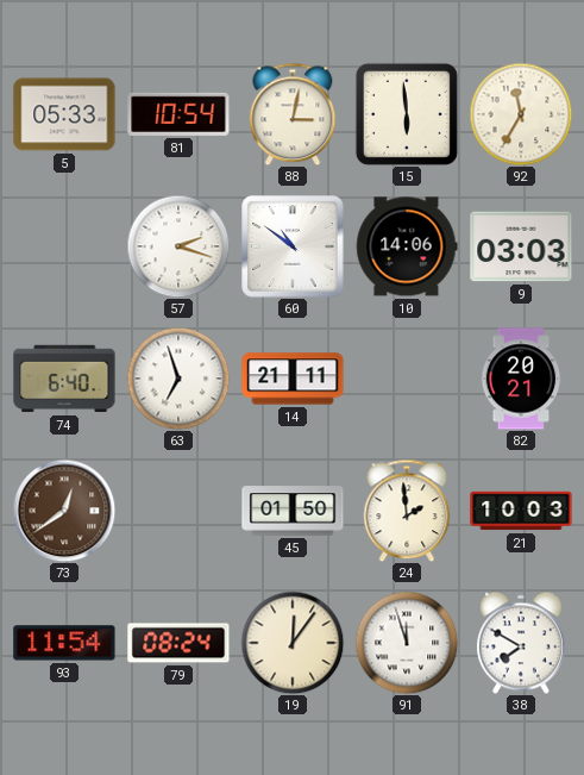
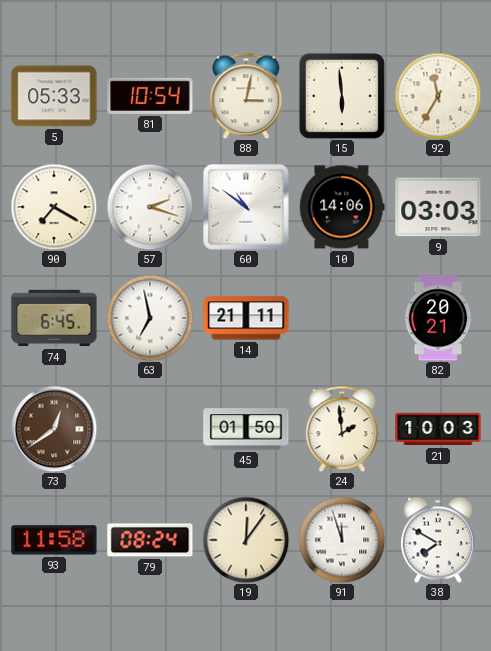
90: none -> 7:20
74: 6:40 -> 6:45
63: 6:57 -> 6:58
93: 11:54 -> 11:58
